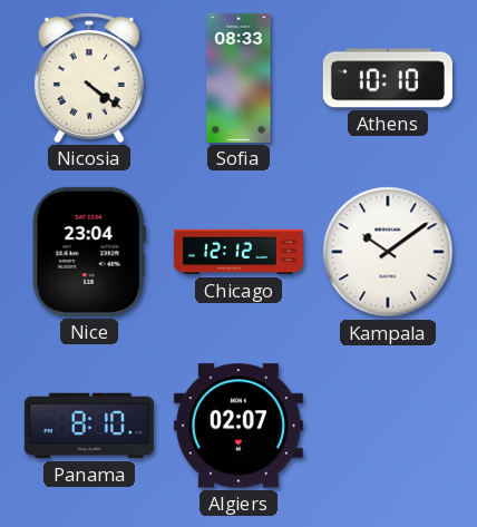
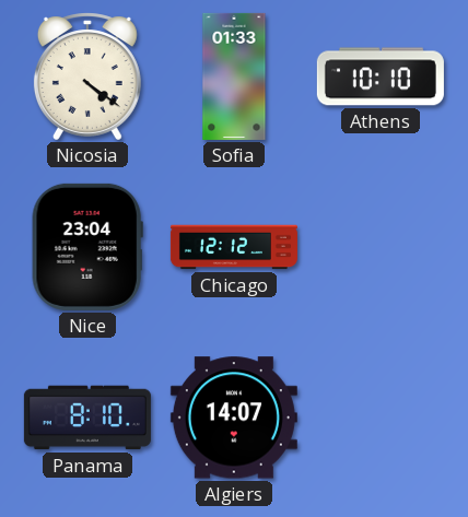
Sofia: 08:33 -> 01:33
Kampala: 10:09 -> none
Algiers: 02:07 -> 14:07
